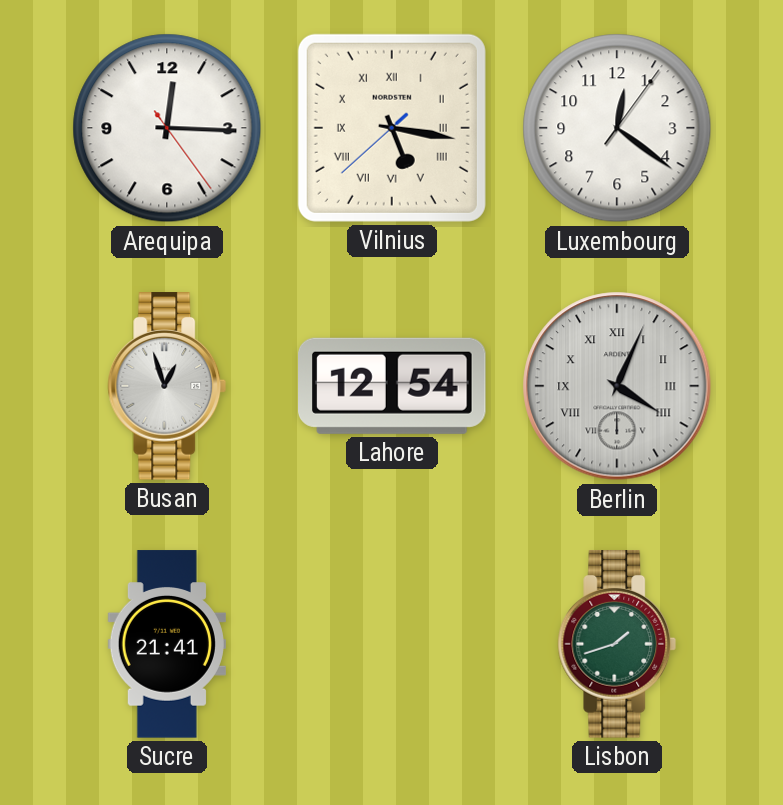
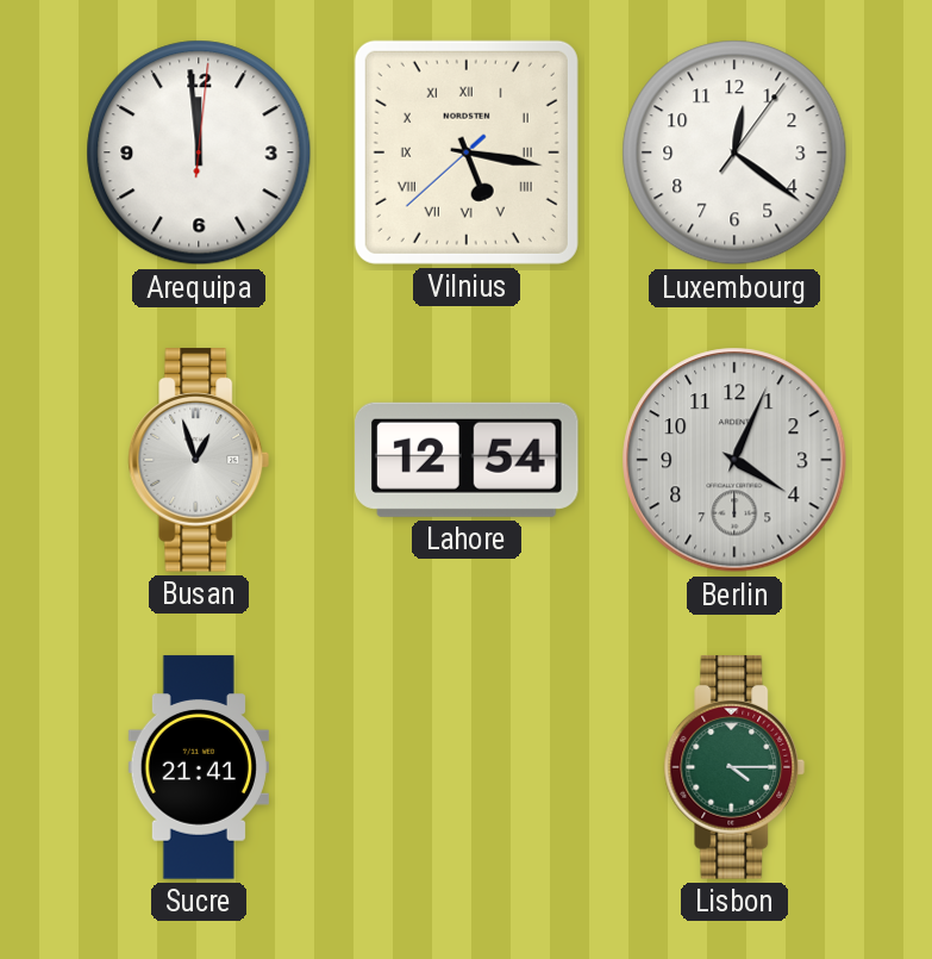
Arequipa: 12:15 -> 11:59
Berlin numerals: Roman -> Arabic
Lisbon: 1:42 -> 4:15
